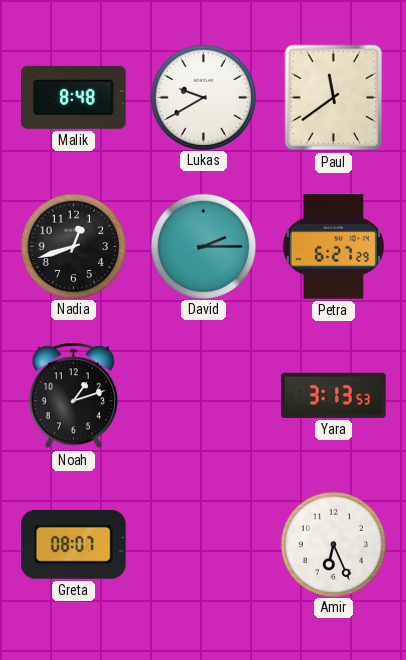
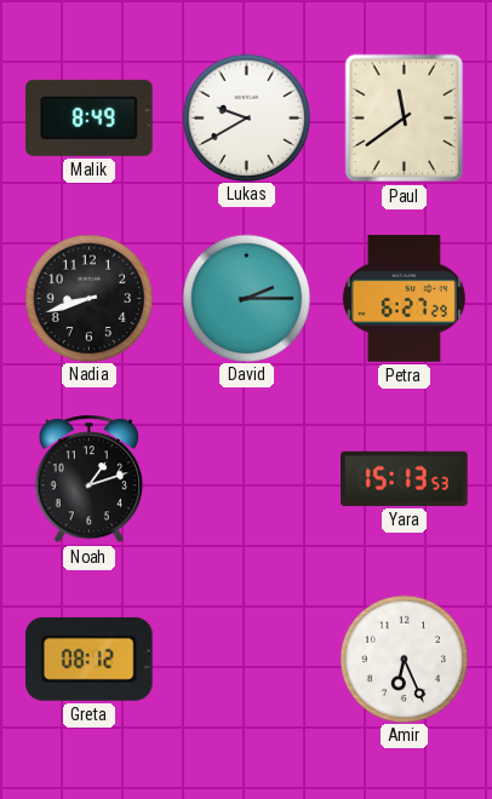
Malik: 8:48 -> 8:49
Nadia: 12:42 -> 8:42
Yara: 3:13 -> 15:13
Greta: 08:07 -> 08:12
